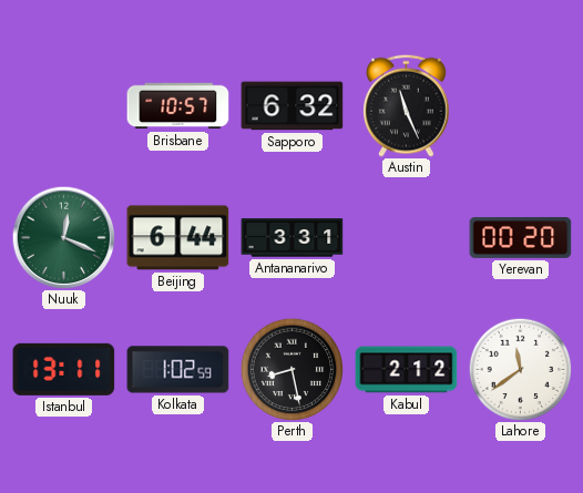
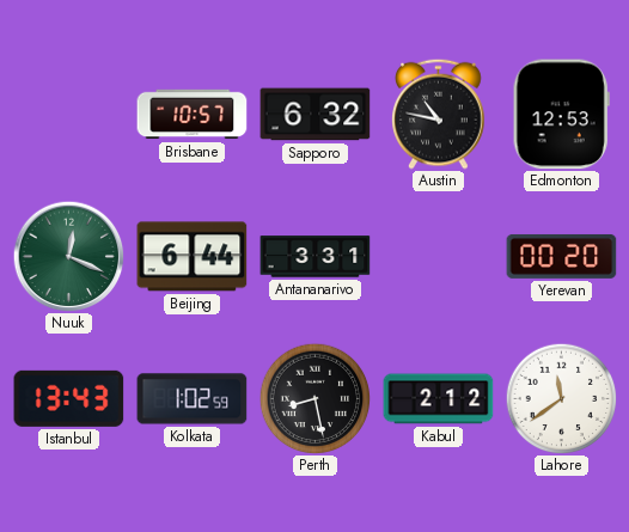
Austin: 11:26 -> 10:47
Edmonton: none -> 12:53
Istanbul: 13:11 -> 13:43
